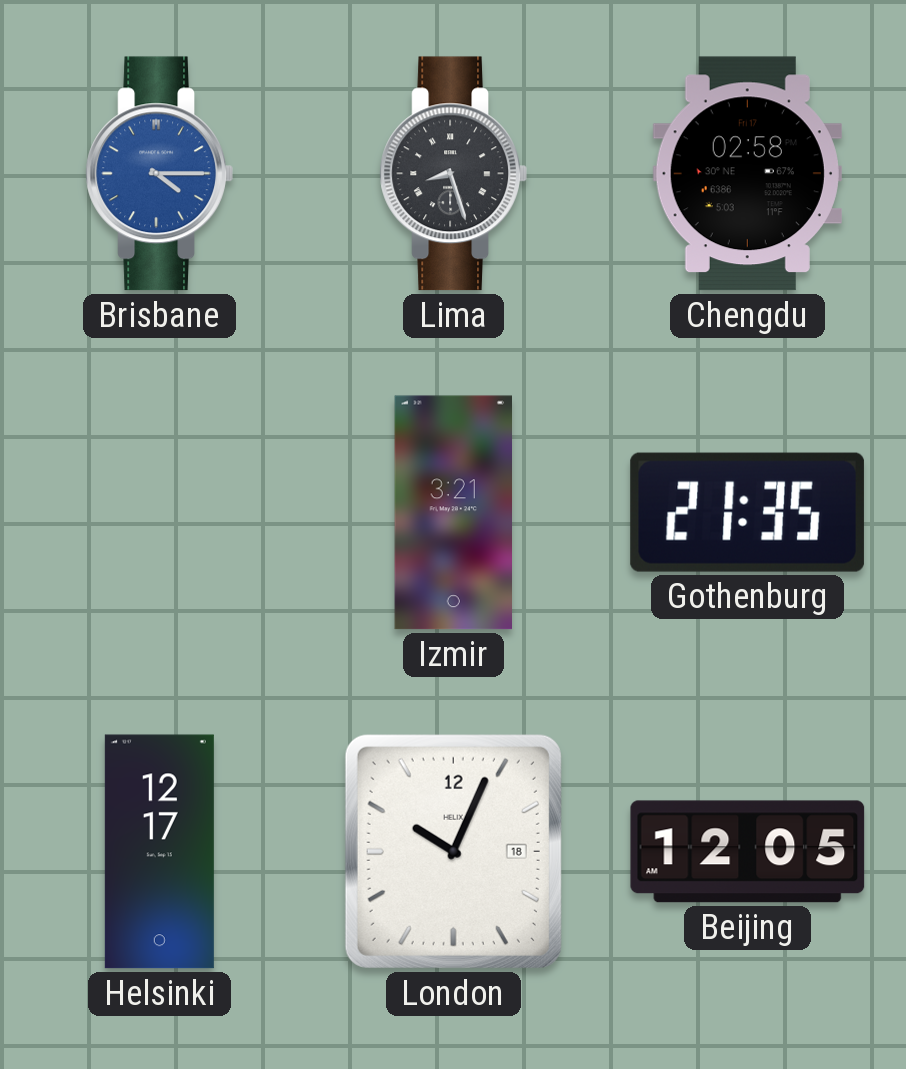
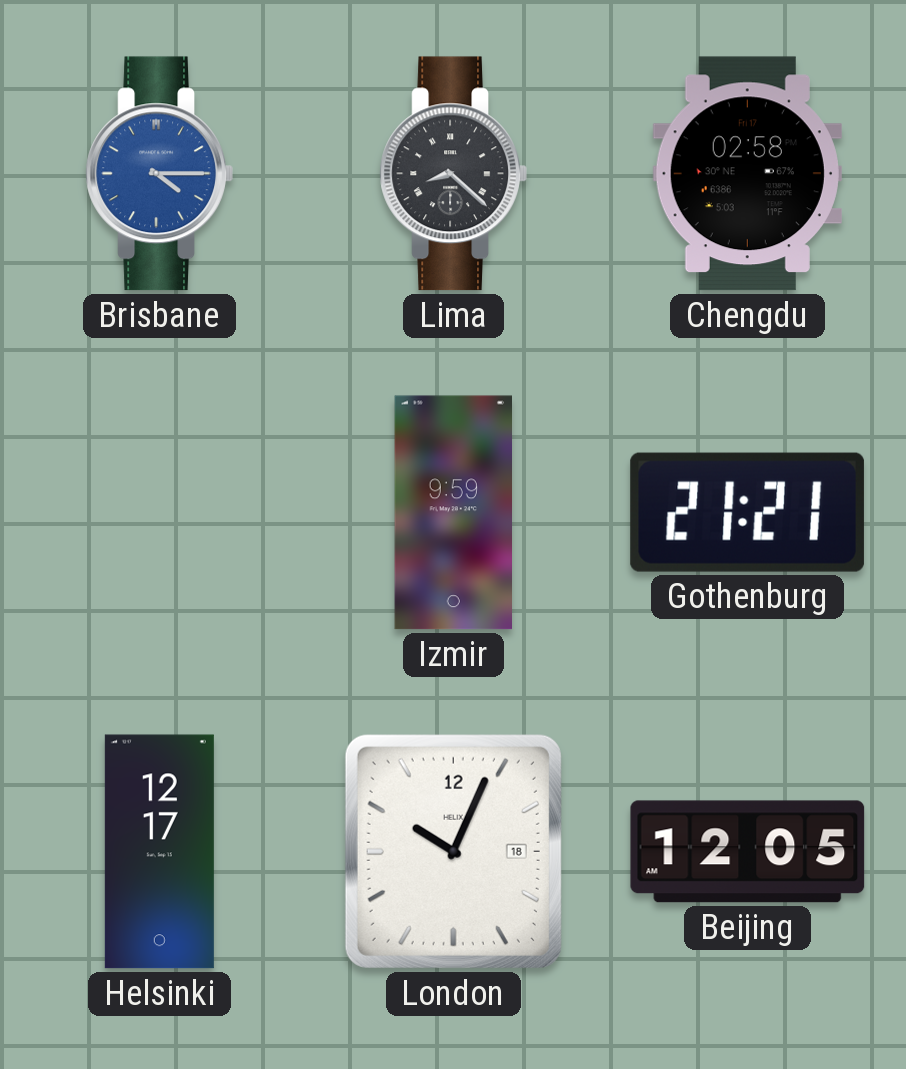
Lima: 8:27 -> 8:22
Izmir: 3:21 -> 9:59
Gothenburg: 21:35 -> 21:21
